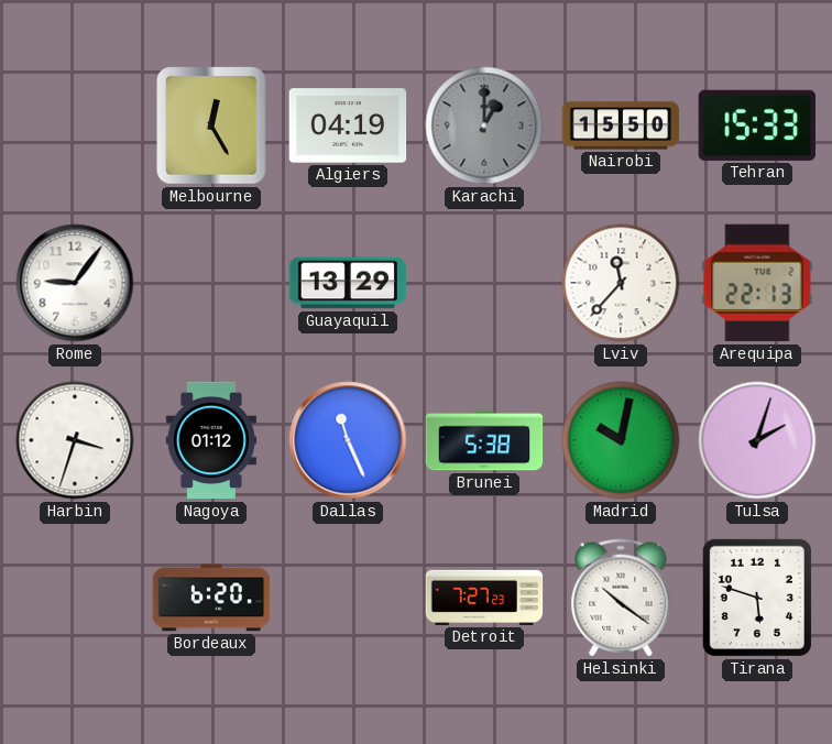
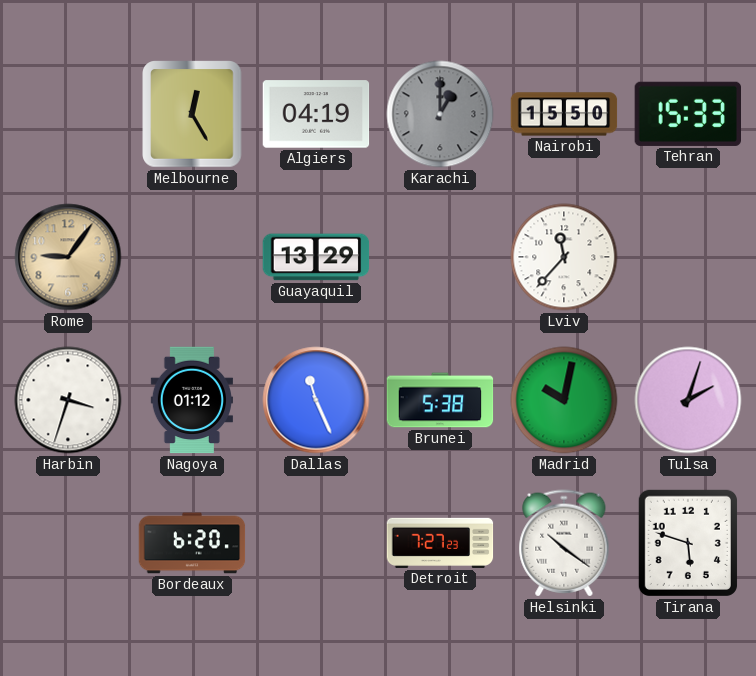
Rome dial: white -> champagne
Arequipa: 22:13 -> none
